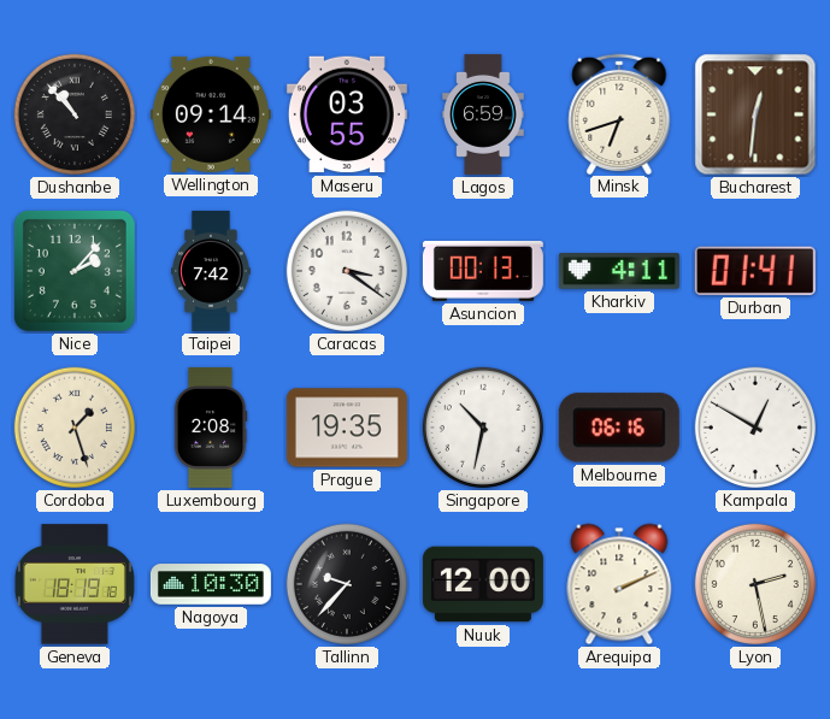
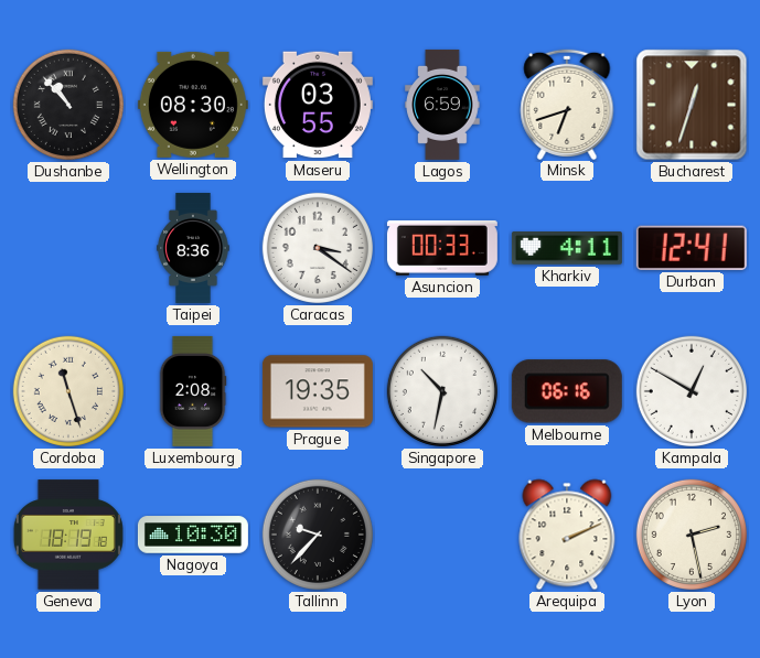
Wellington: 09:14 -> 08:30
Bucharest: 12:31 -> 12:33
Nice: 2:07 -> none
Taipei: 7:42 -> 8:36
Asuncion: 00:13 -> 00:33
Durban: 01:41 -> 12:41
Cordoba: 1:27 -> 11:27
Nuuk: 12:00 -> none
